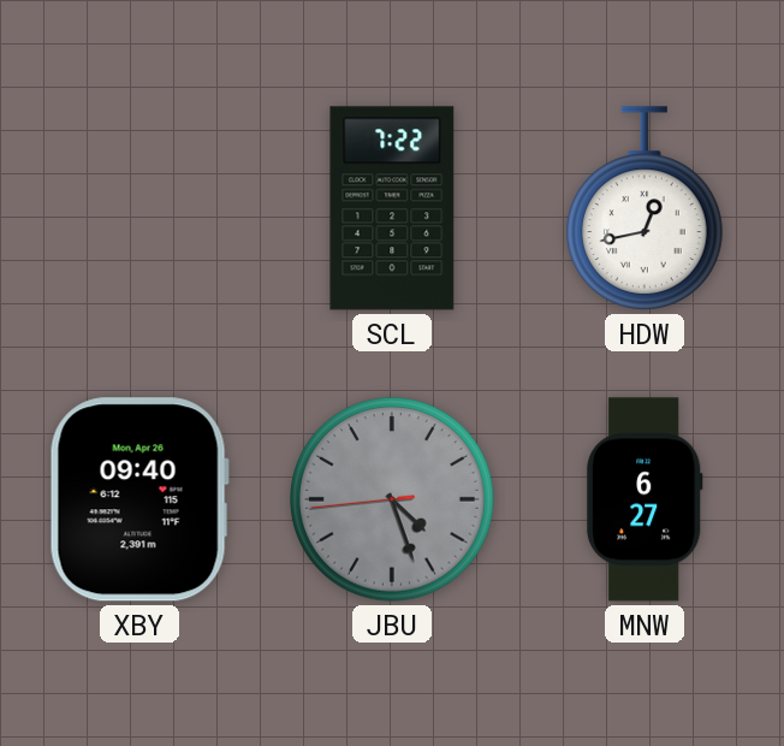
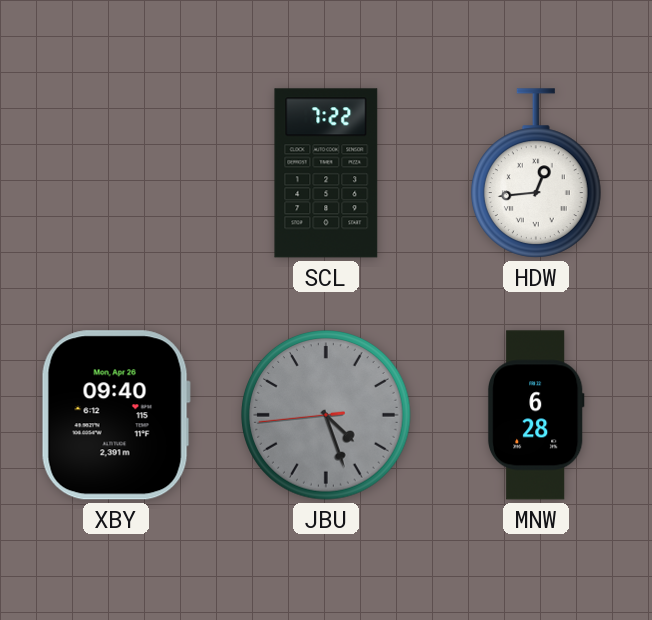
HDW: 12:43 -> 12:44
MNW: 6:27 -> 6:28
